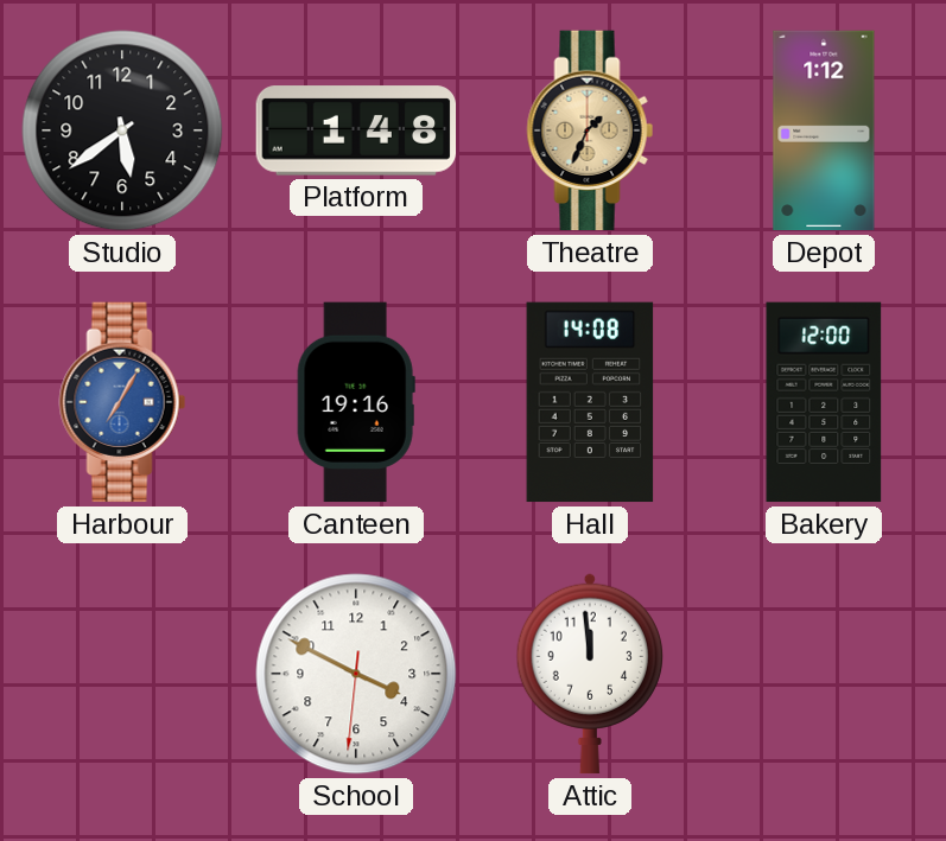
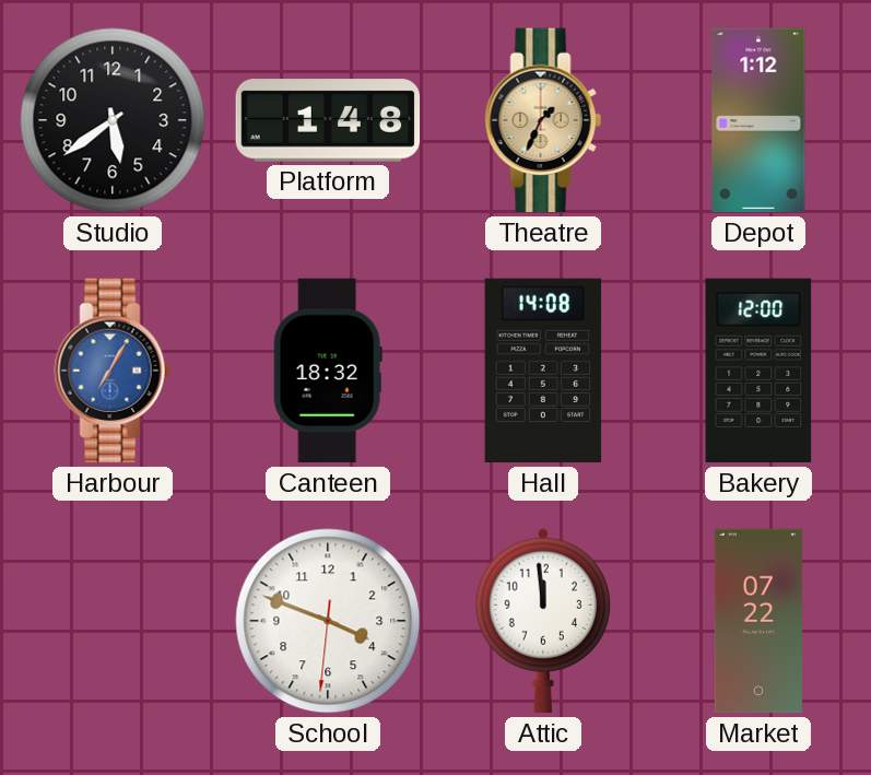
Canteen: 19:16 -> 18:32
School: 3:49 -> 3:48
Market: none -> 07:22
